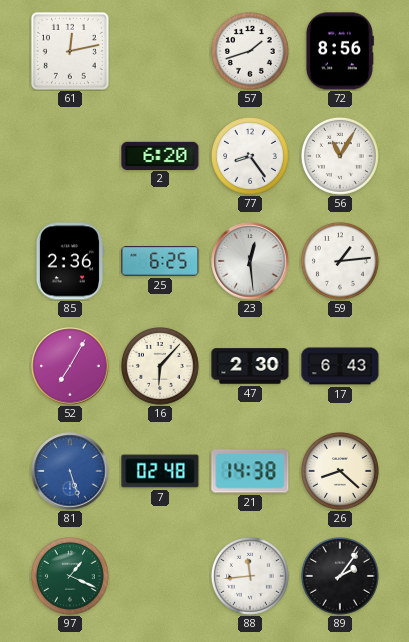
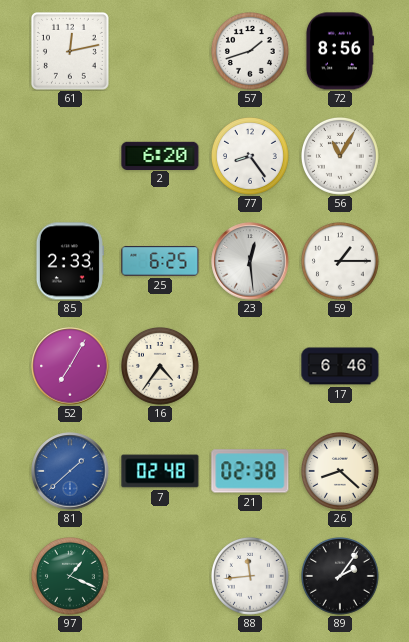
85: 2:36 -> 2:33
59: 1:14 -> 1:15
16: 6:07 -> 4:36
47: 2:30 -> none
17: 6:43 -> 6:46
81: 5:27 -> 1:38
21: 14:38 -> 02:38
